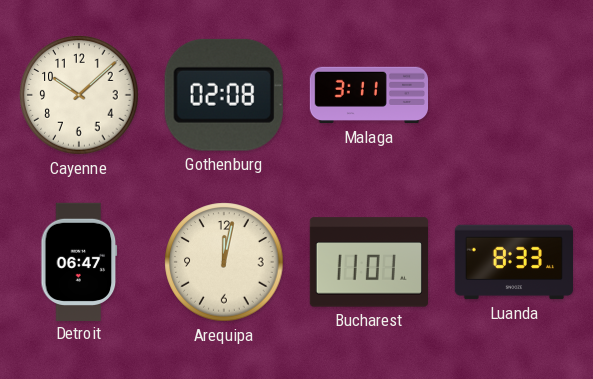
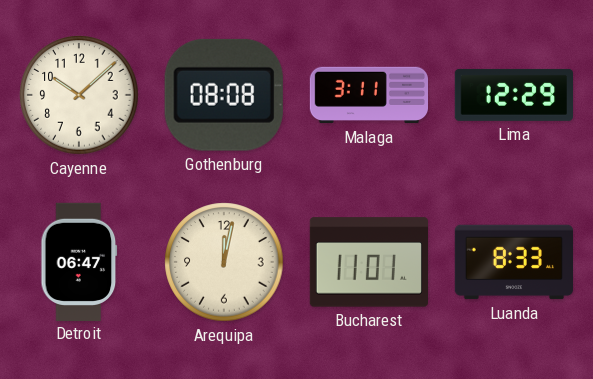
Gothenburg: 02:08 -> 08:08
Lima: none -> 12:29
